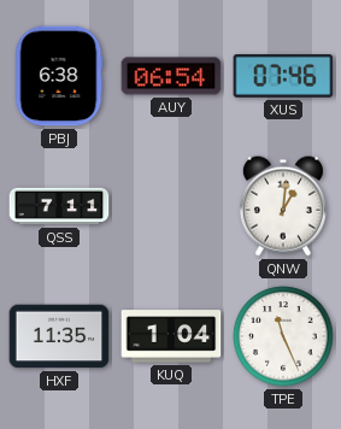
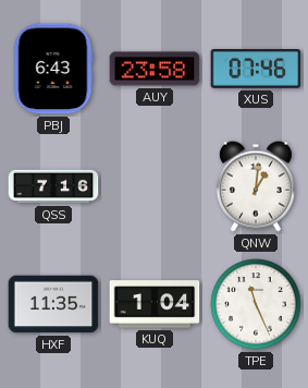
PBJ: 6:38 -> 6:43
AUY: 06:54 -> 23:58
QSS: 7:11 -> 7:16
